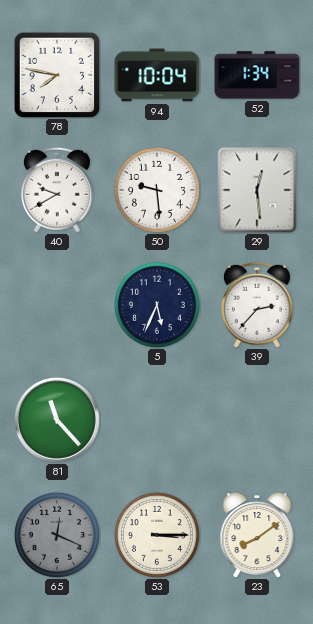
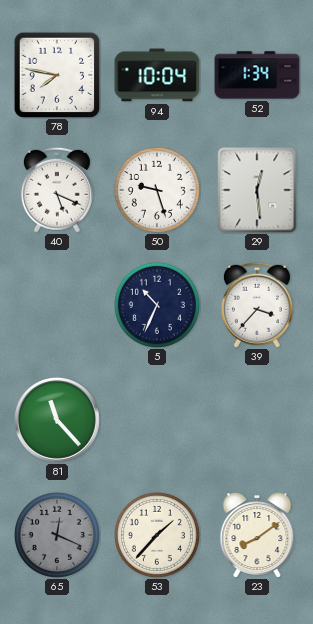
40: 9:40 -> 5:19
50: 9:29 -> 9:27
5: 5:34 -> 10:34
39: 2:37 -> 3:37
53: 3:15 -> 1:37
